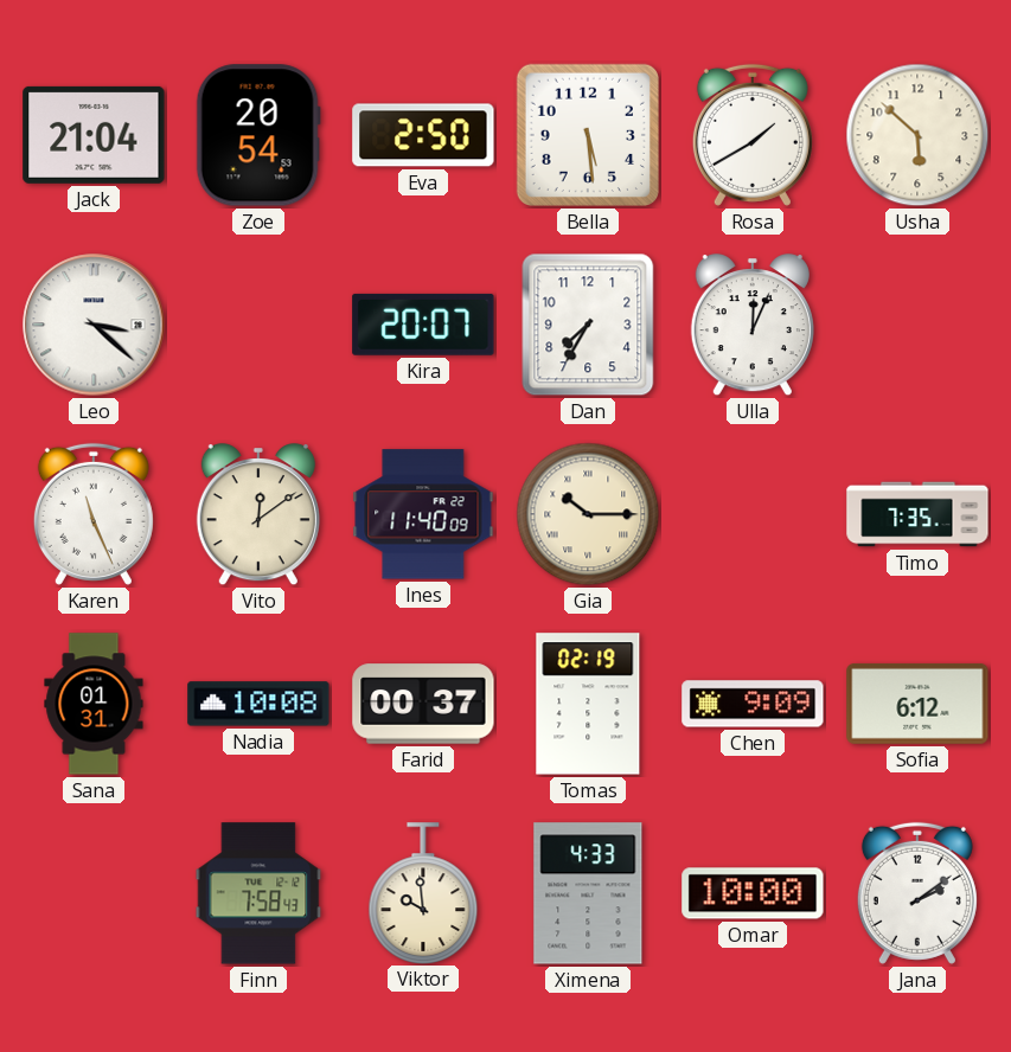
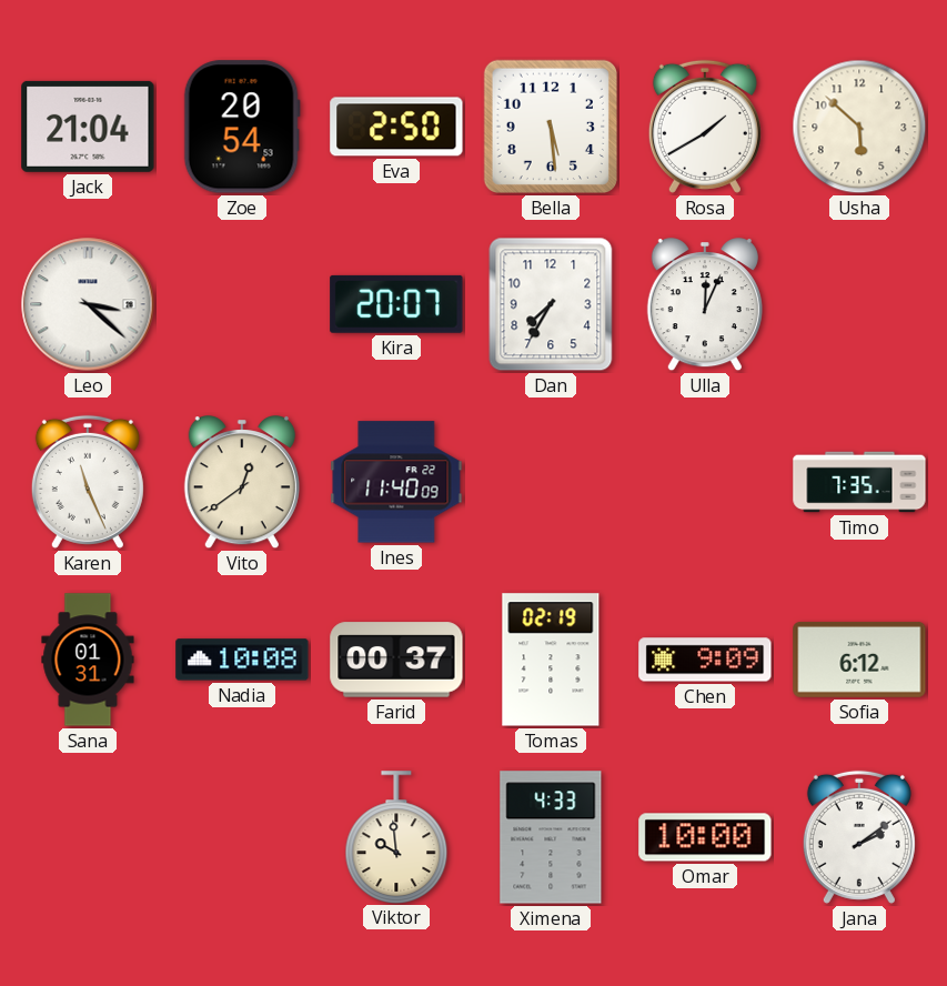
Vito: 12:09 -> 12:39
Gia: 10:15 -> none
Finn: 7:58 -> none
